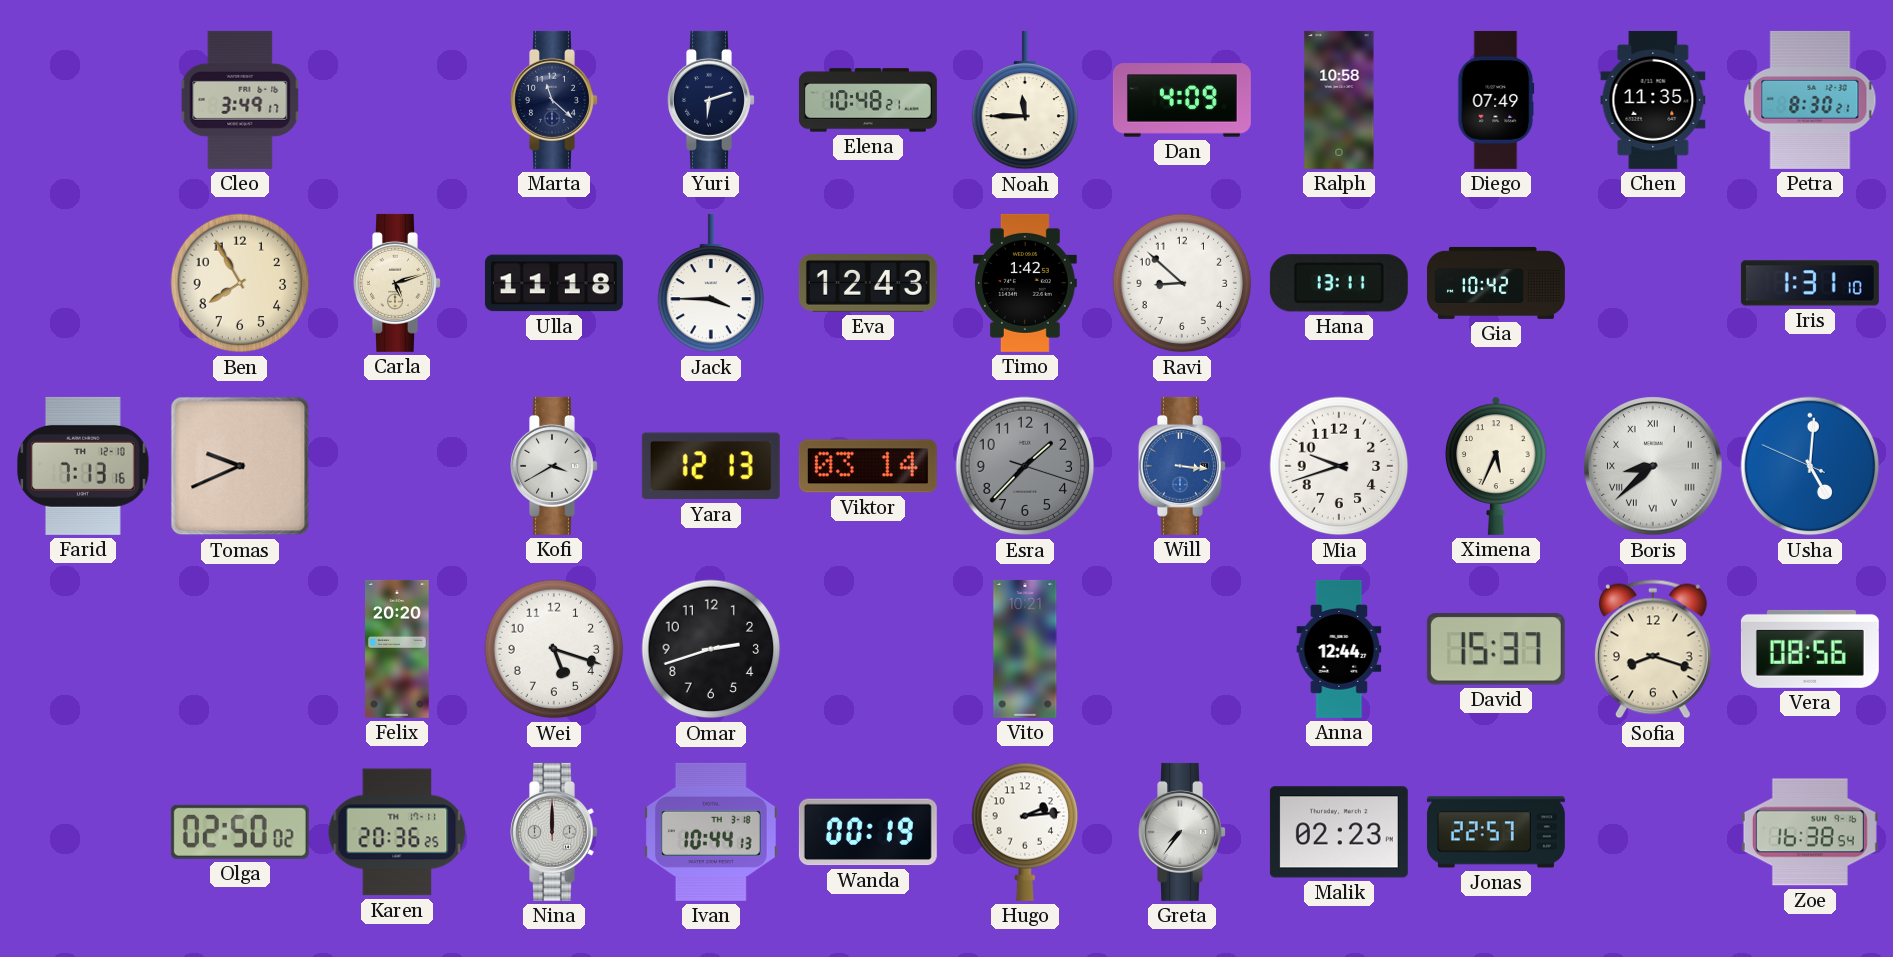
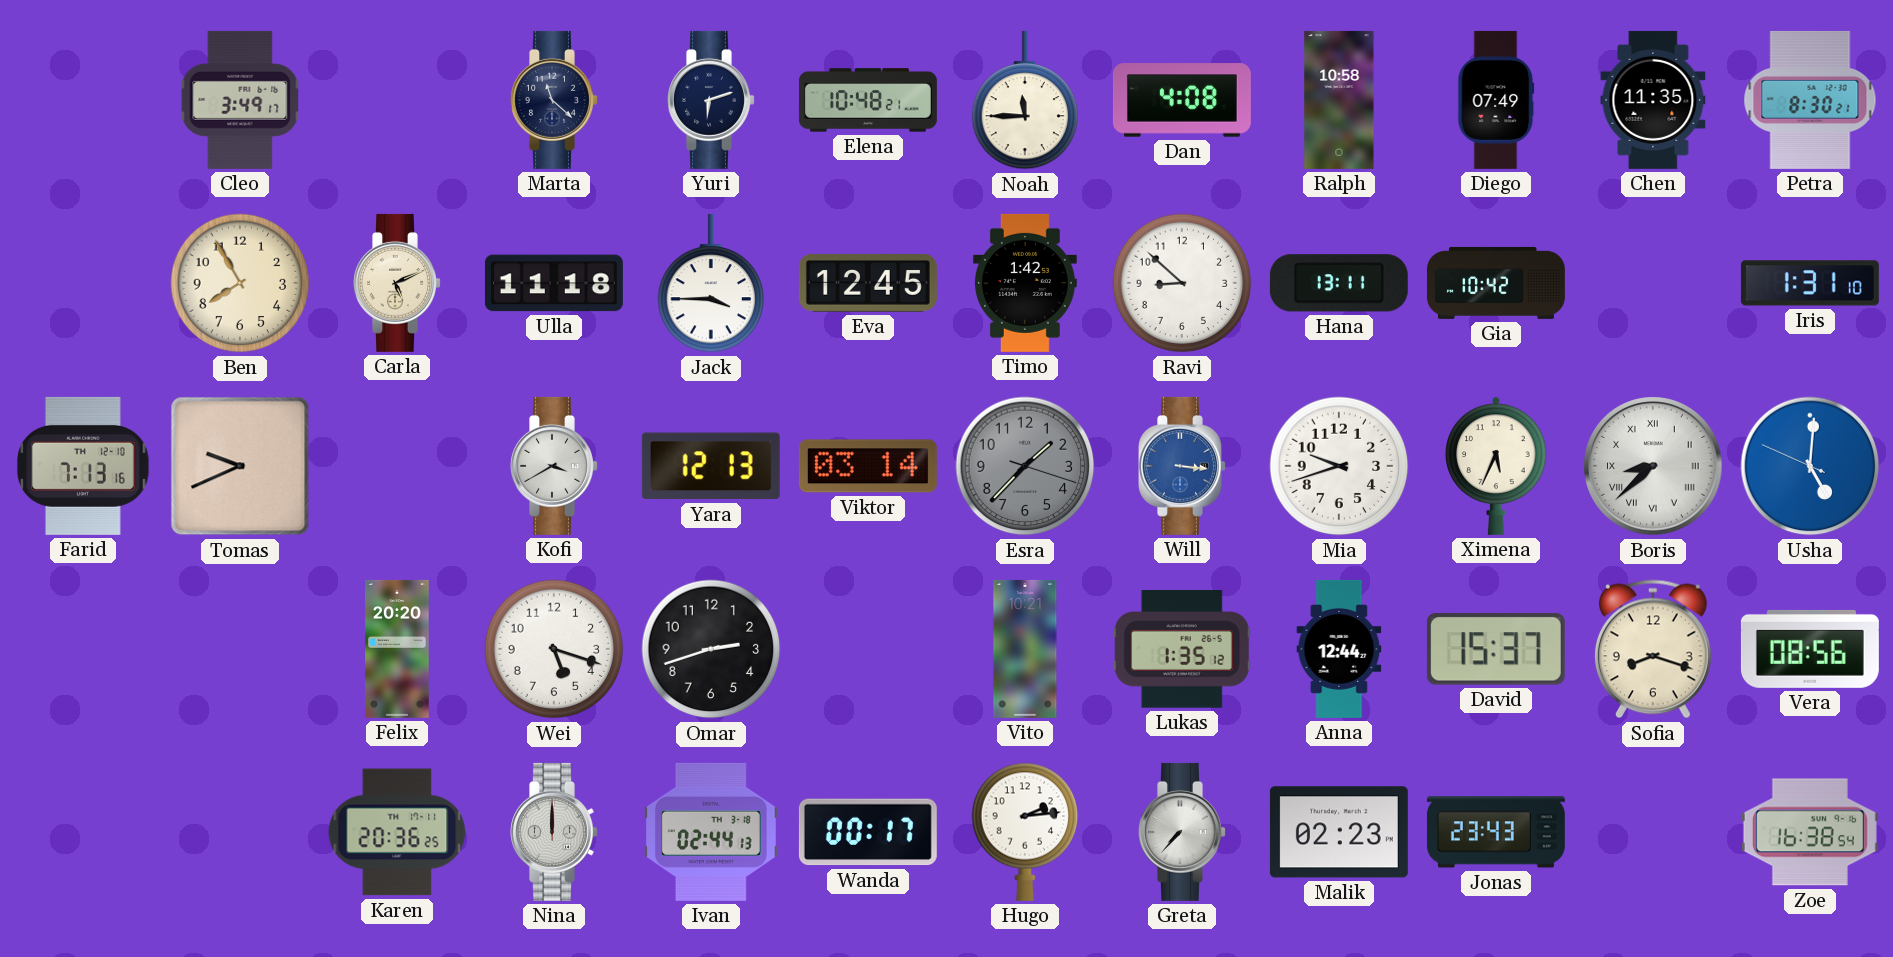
Dan: 4:09 -> 4:08
Carla: 5:12 -> 5:11
Eva: 12:43 -> 12:45
Lukas: none -> 1:35
Olga: 02:50 -> none
Ivan: 10:44 -> 02:44
Wanda: 00:19 -> 00:17
Greta: 7:36 -> 7:37
Jonas: 22:57 -> 23:43
